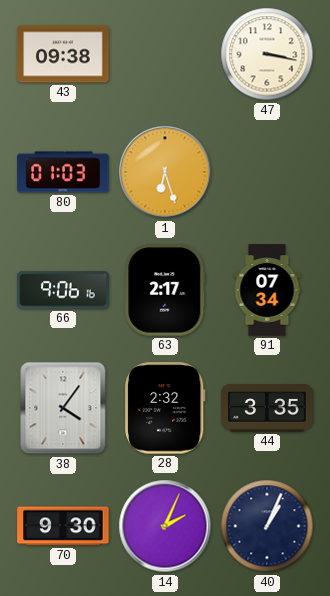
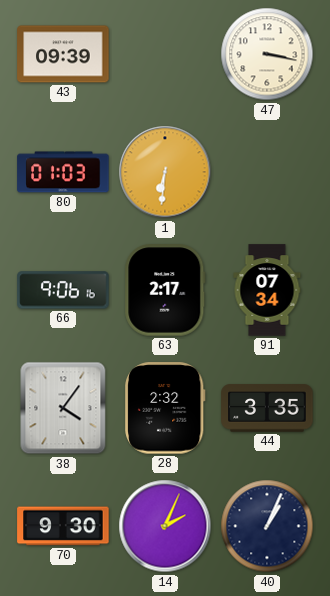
43: 09:38 -> 09:39
1: 6:27 -> 6:31
